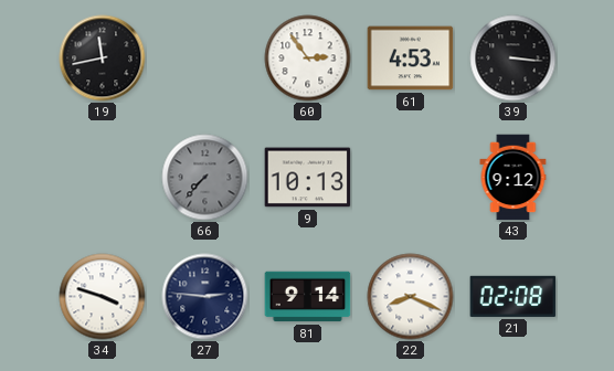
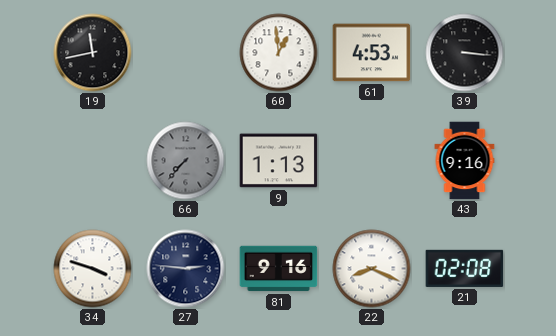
60: 2:54 -> 12:59
9: 10:13 -> 1:13
43: 9:12 -> 9:16
81: 9:14 -> 9:16
